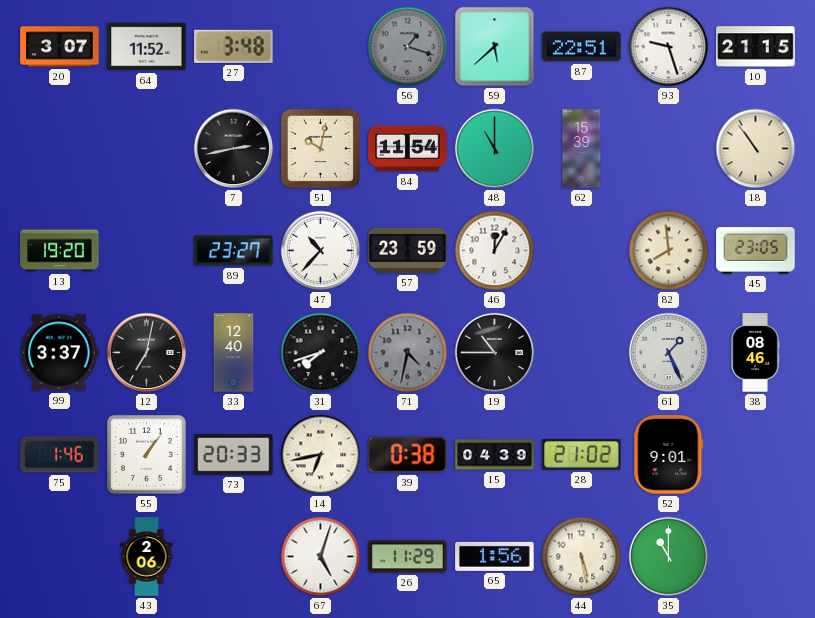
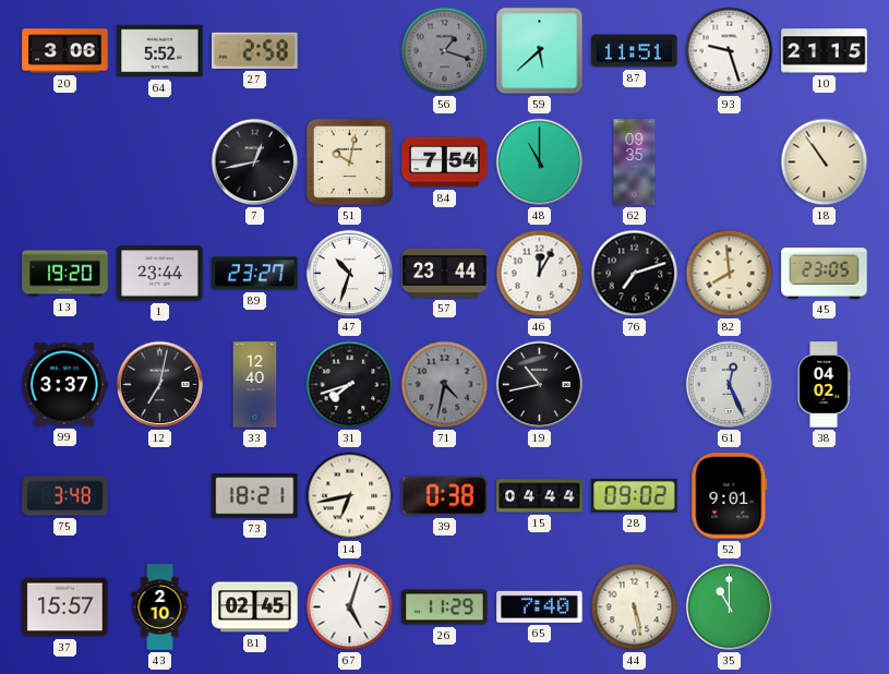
20: 3:07 -> 3:06
64: 11:52 -> 5:52
27: 3:48 -> 2:58
87: 22:51 -> 11:51
7: 2:43 -> 12:43
84: 11:54 -> 7:54
62: 15:39 -> 09:35
1: none -> 23:44
47: 10:37 -> 10:33
57: 23:59 -> 23:44
76: none -> 7:12
19: 10:45 -> 10:43
61: 1:26 -> 12:26
38: 08:46 -> 04:02
75: 1:46 -> 3:48
55: 1:06 -> none
73: 20:33 -> 18:21
15: 04:39 -> 04:44
28: 21:02 -> 09:02
37: none -> 15:57
43: 2:06 -> 2:10
81: none -> 02:45
65: 1:56 -> 7:40
